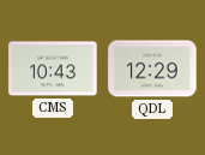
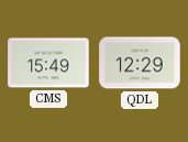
CMS: 10:43 -> 15:49
